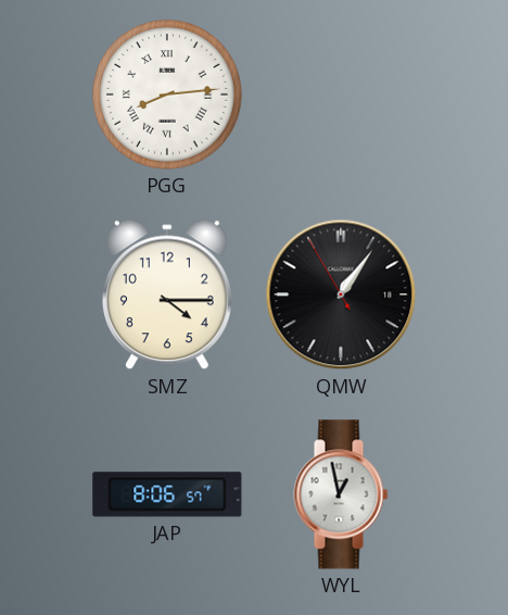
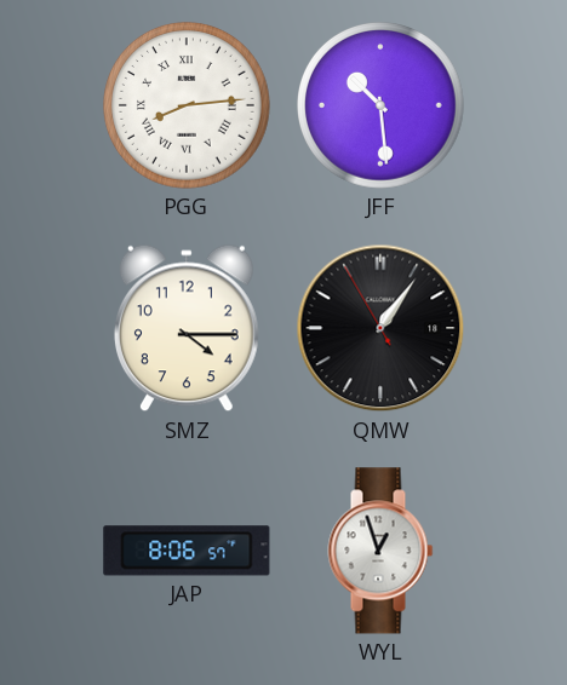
JFF: none -> 10:29
WYL: 12:58 -> 12:57
